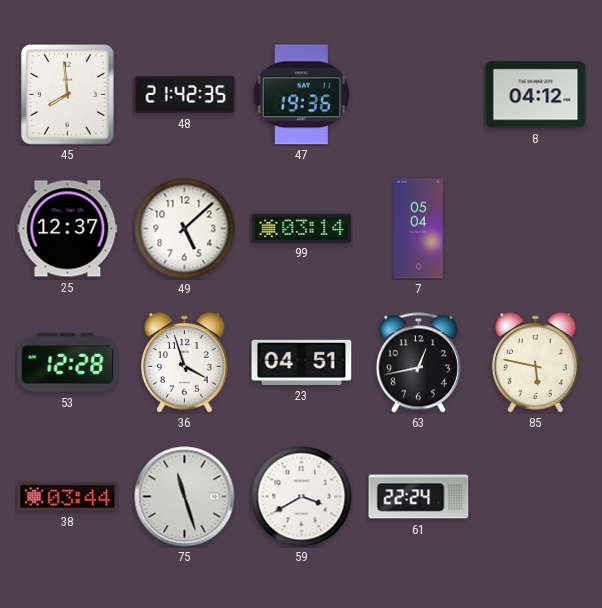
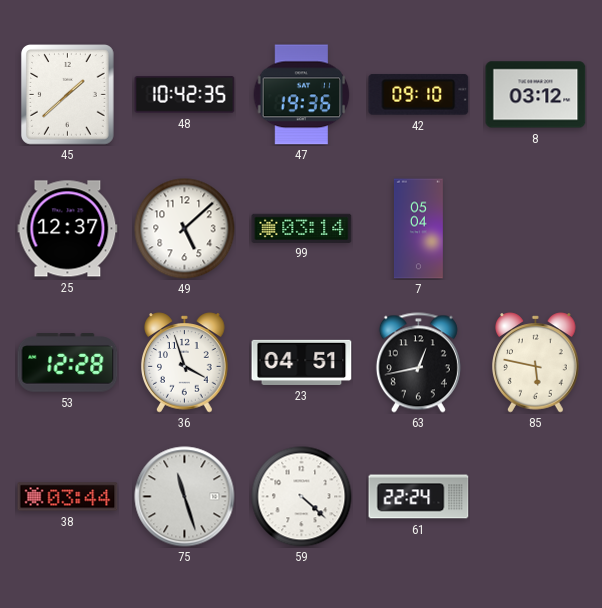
45: 7:59 -> 1:38
48: 21:42 -> 10:42
42: none -> 09:10
8: 04:12 -> 03:12
59: 3:40 -> 4:22
